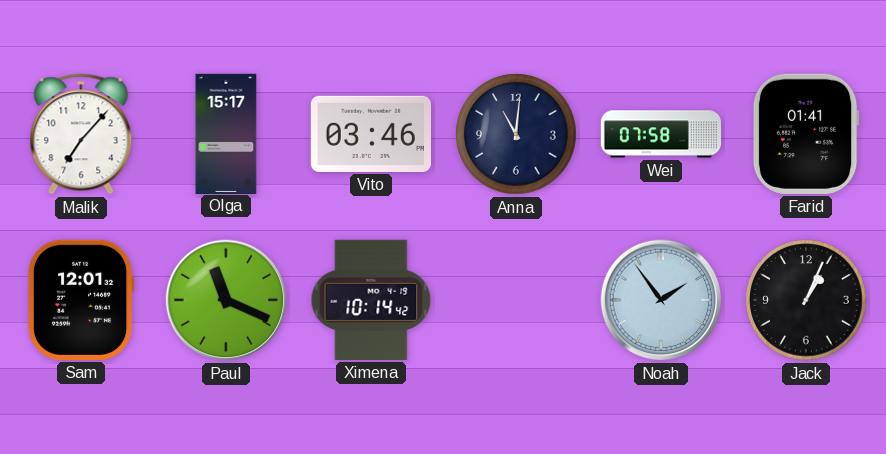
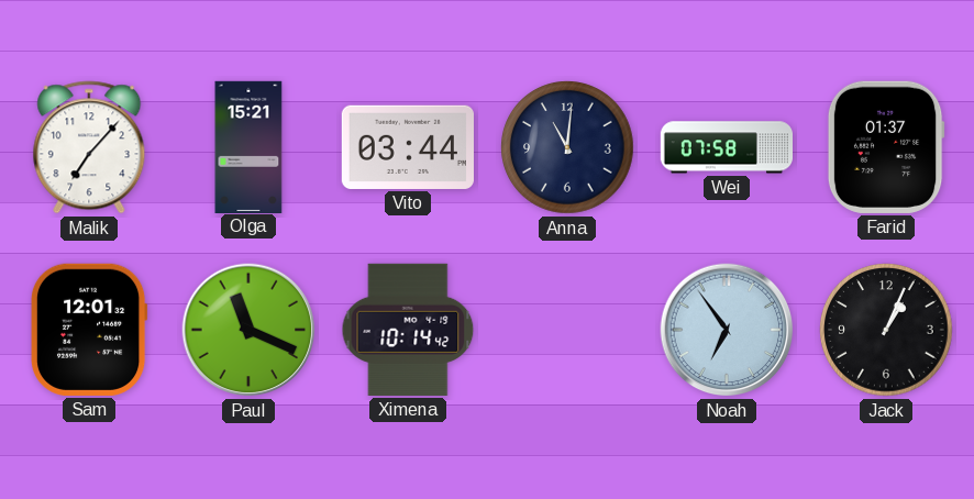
Olga: 15:17 -> 15:21
Vito: 03:46 -> 03:44
Farid: 01:41 -> 01:37
Noah: 1:54 -> 6:54
